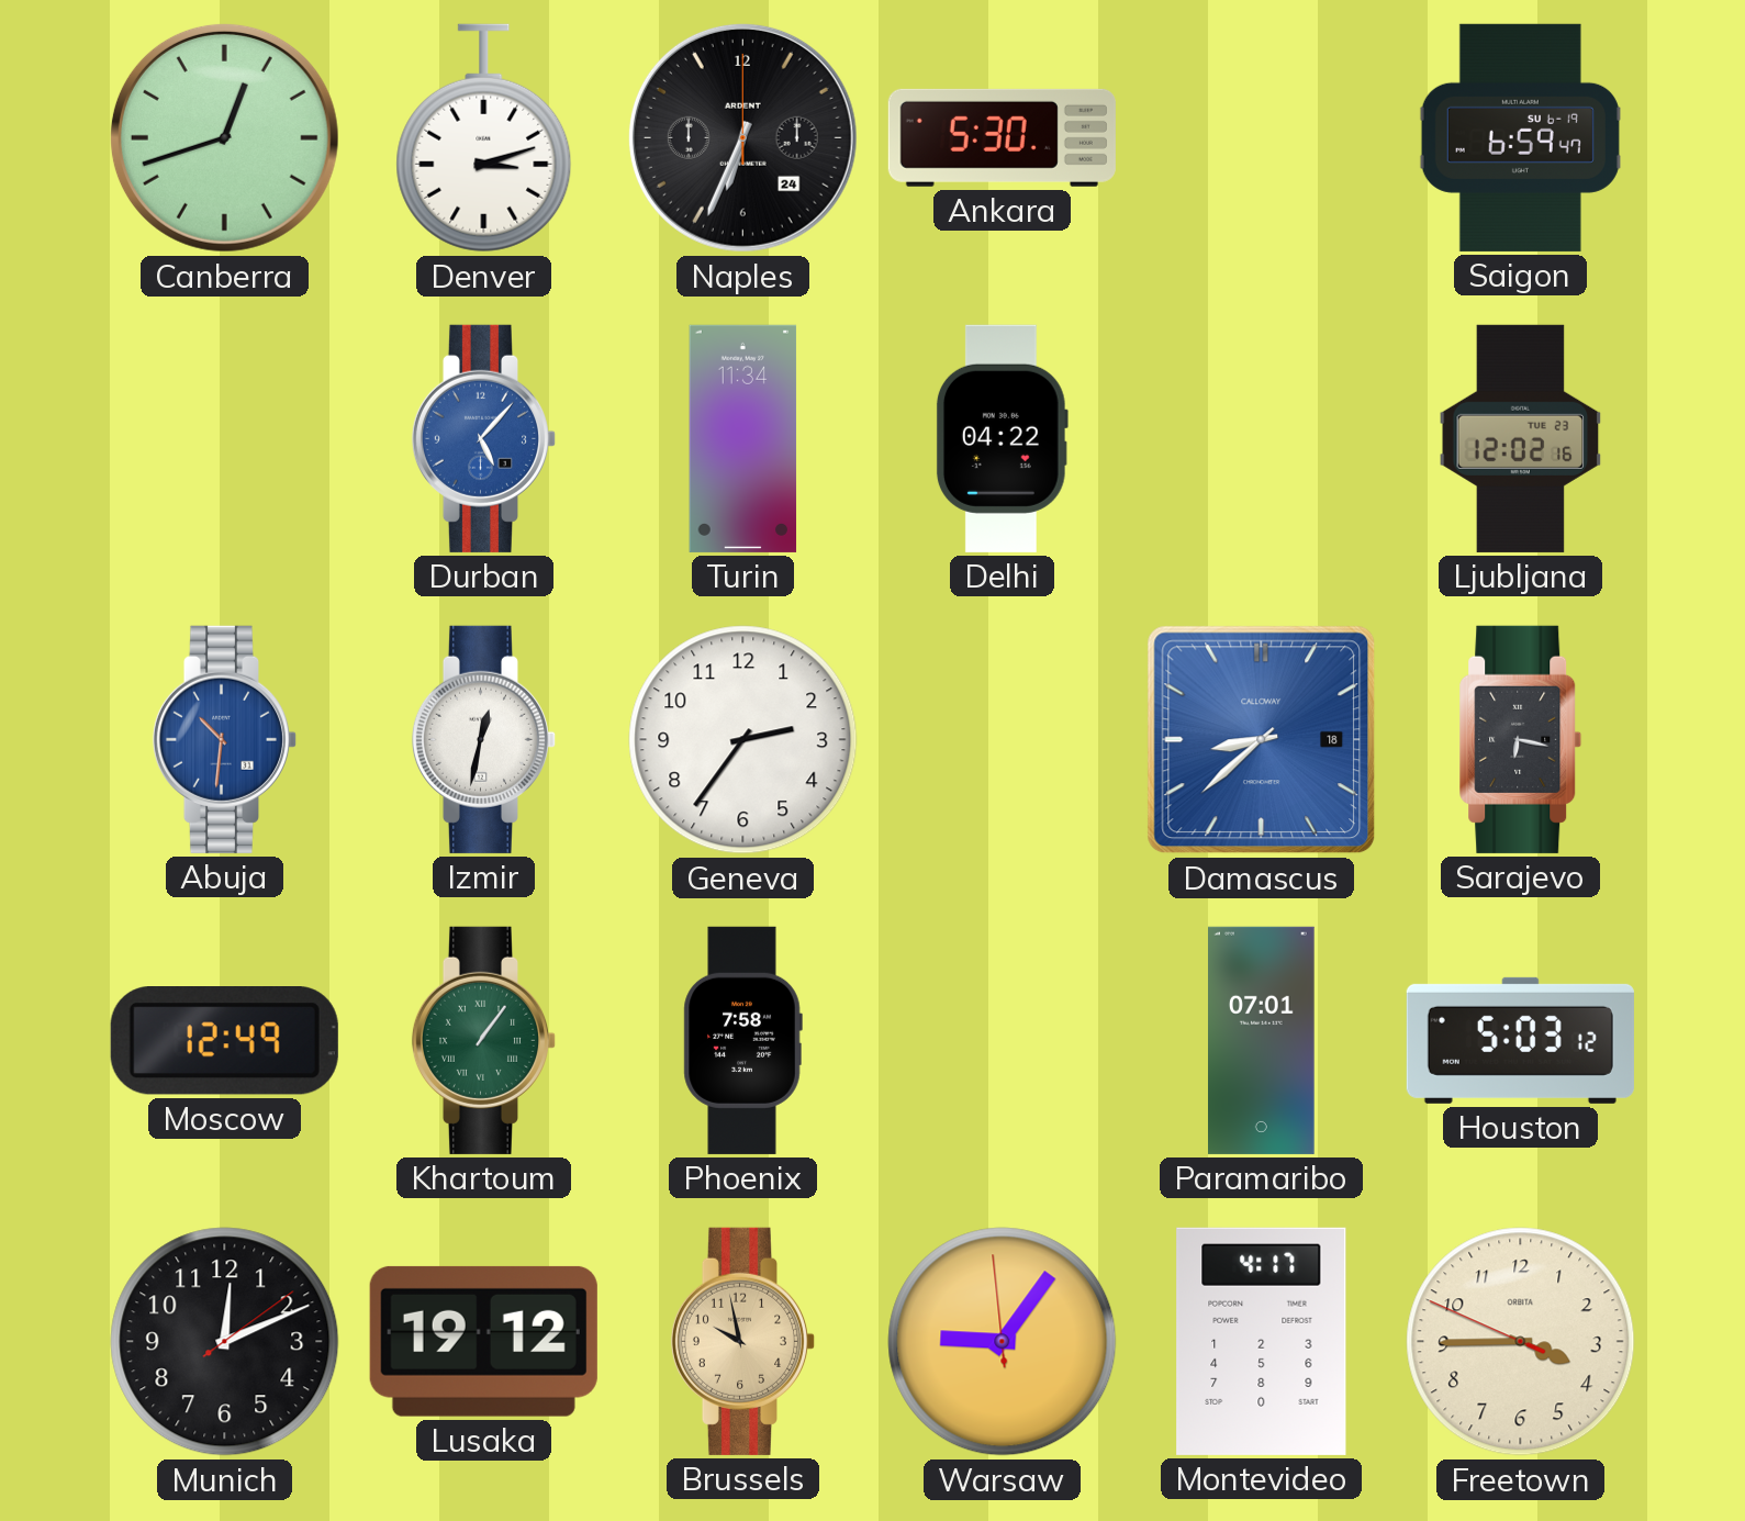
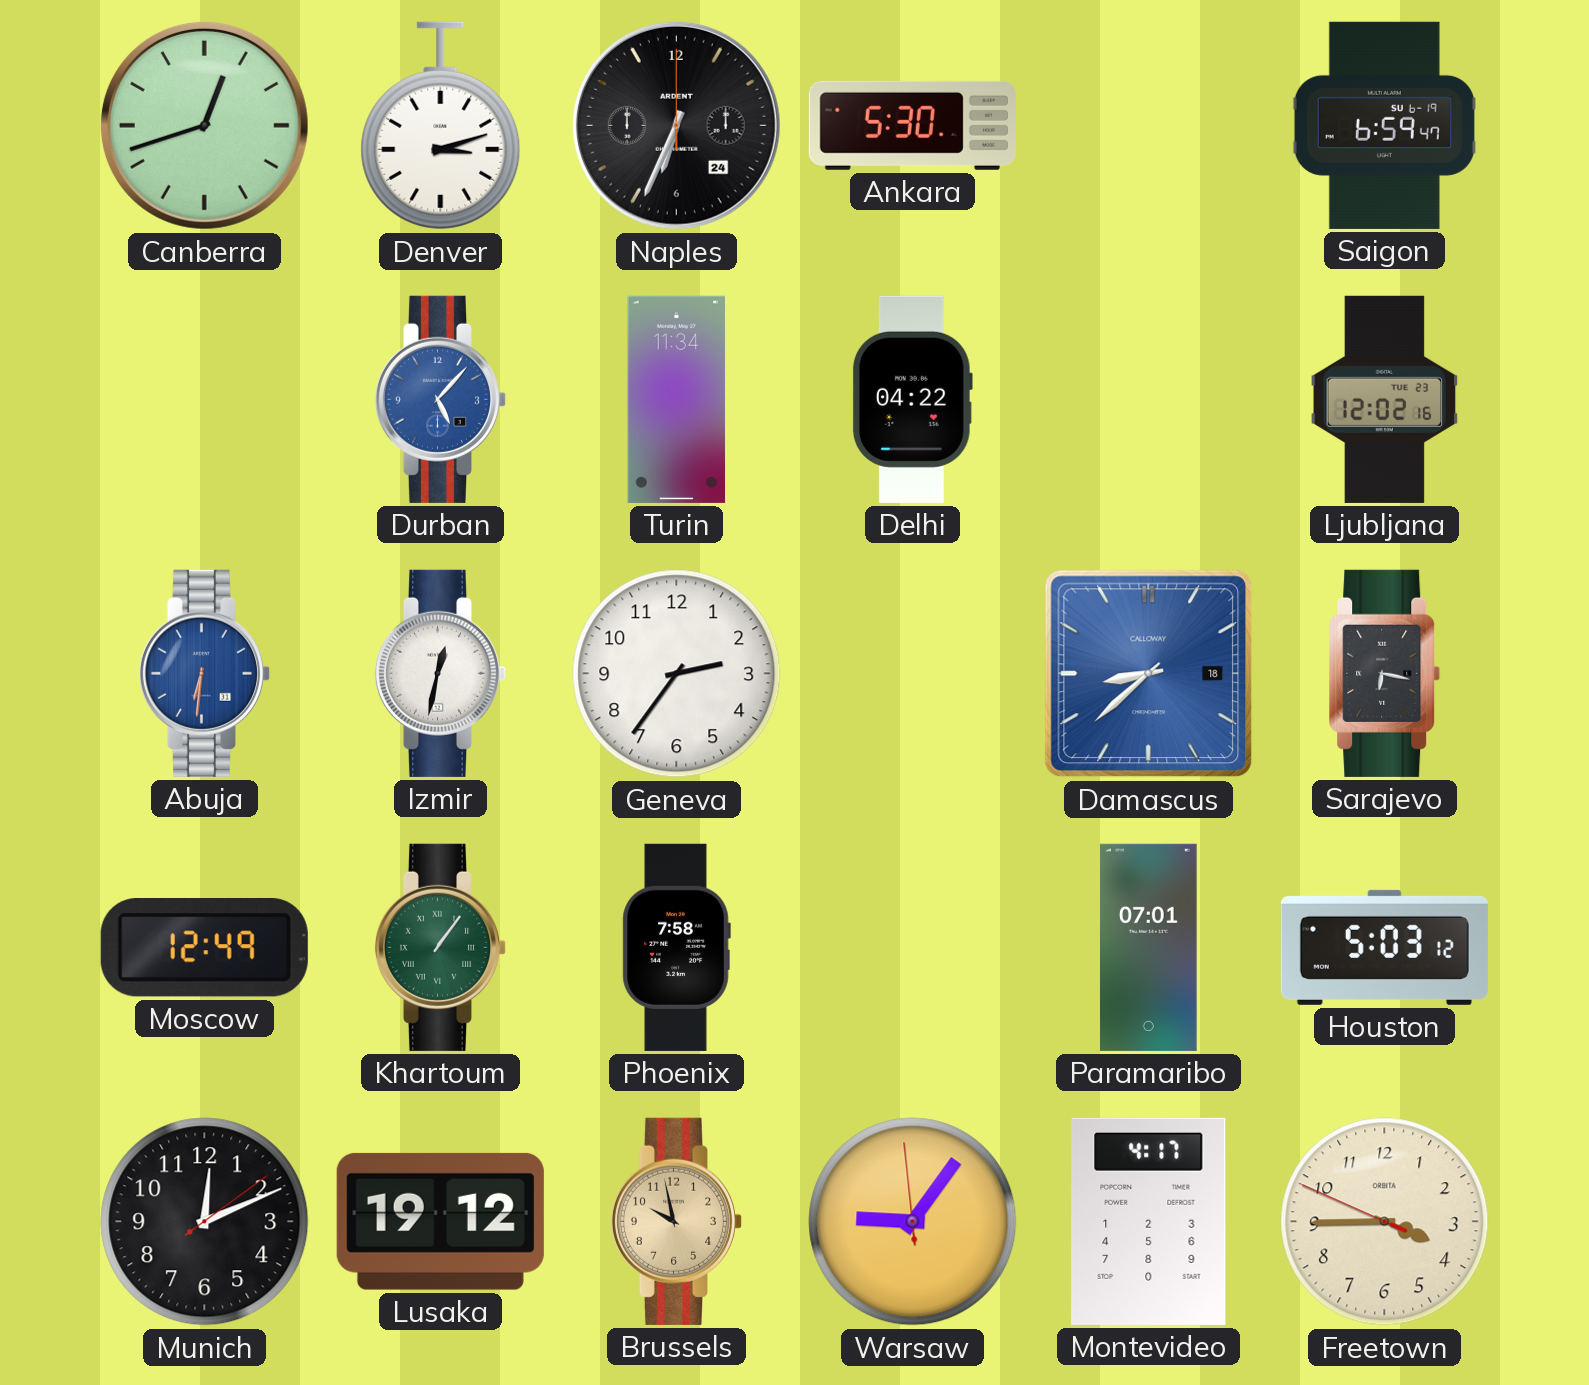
Abuja: 10:31 -> 6:31
